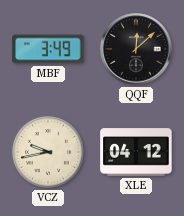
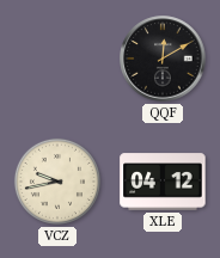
MBF: 3:49 -> none
QQF: 12:08 -> 12:10
